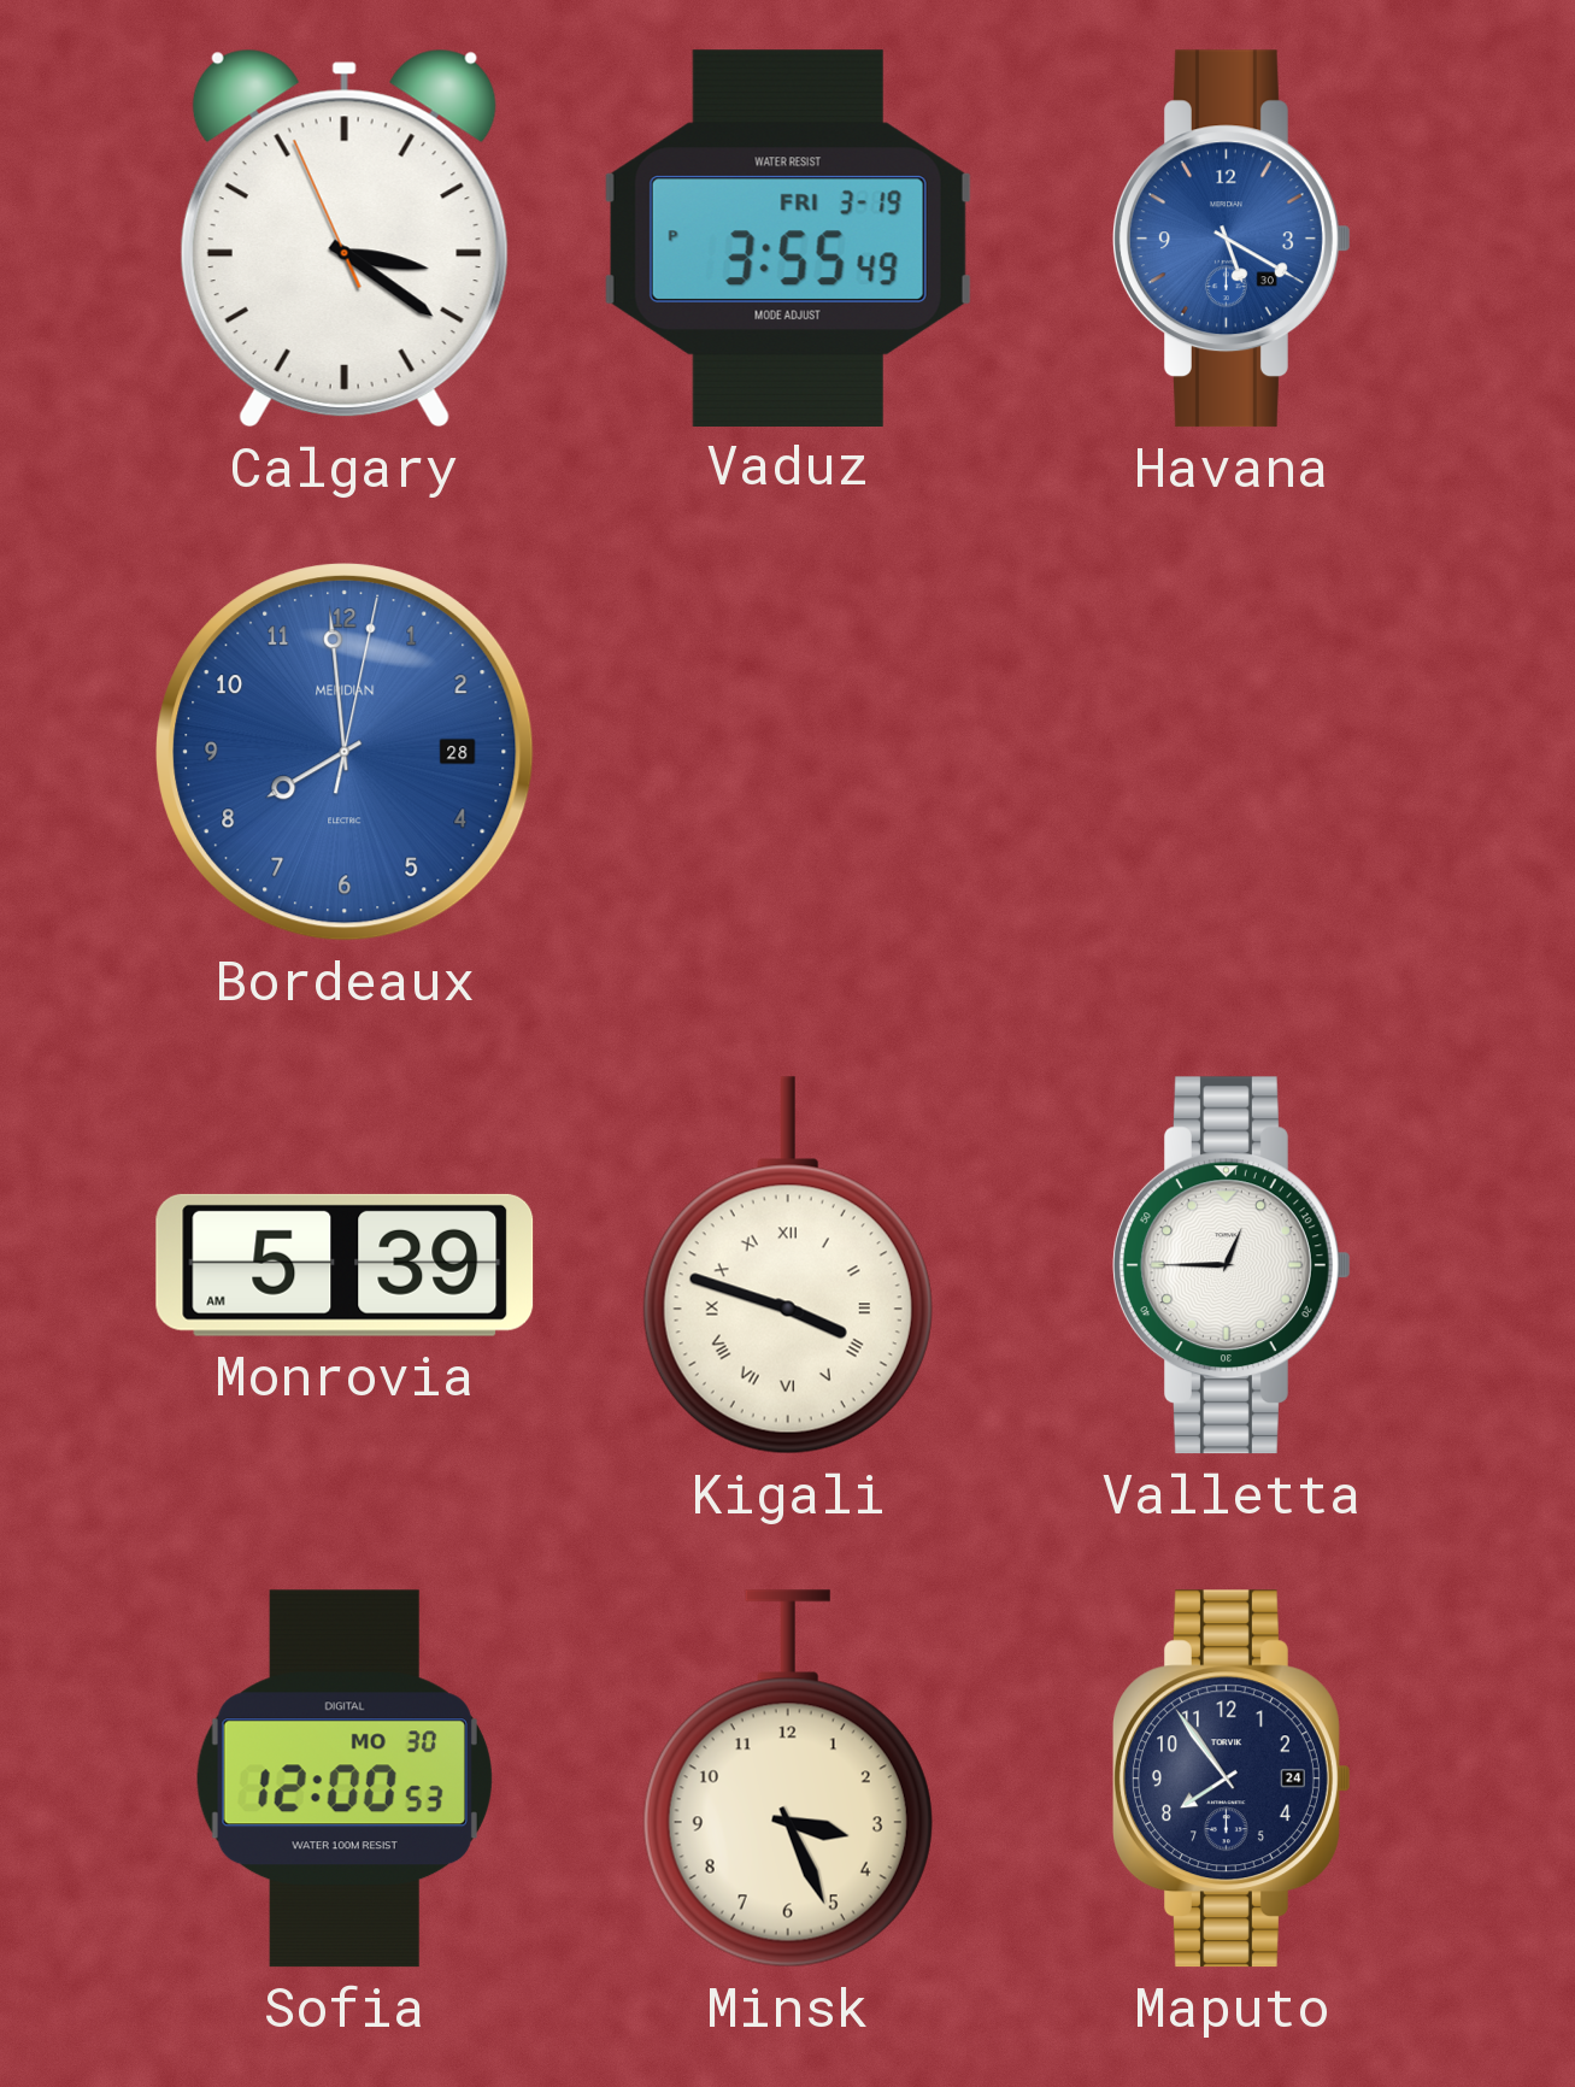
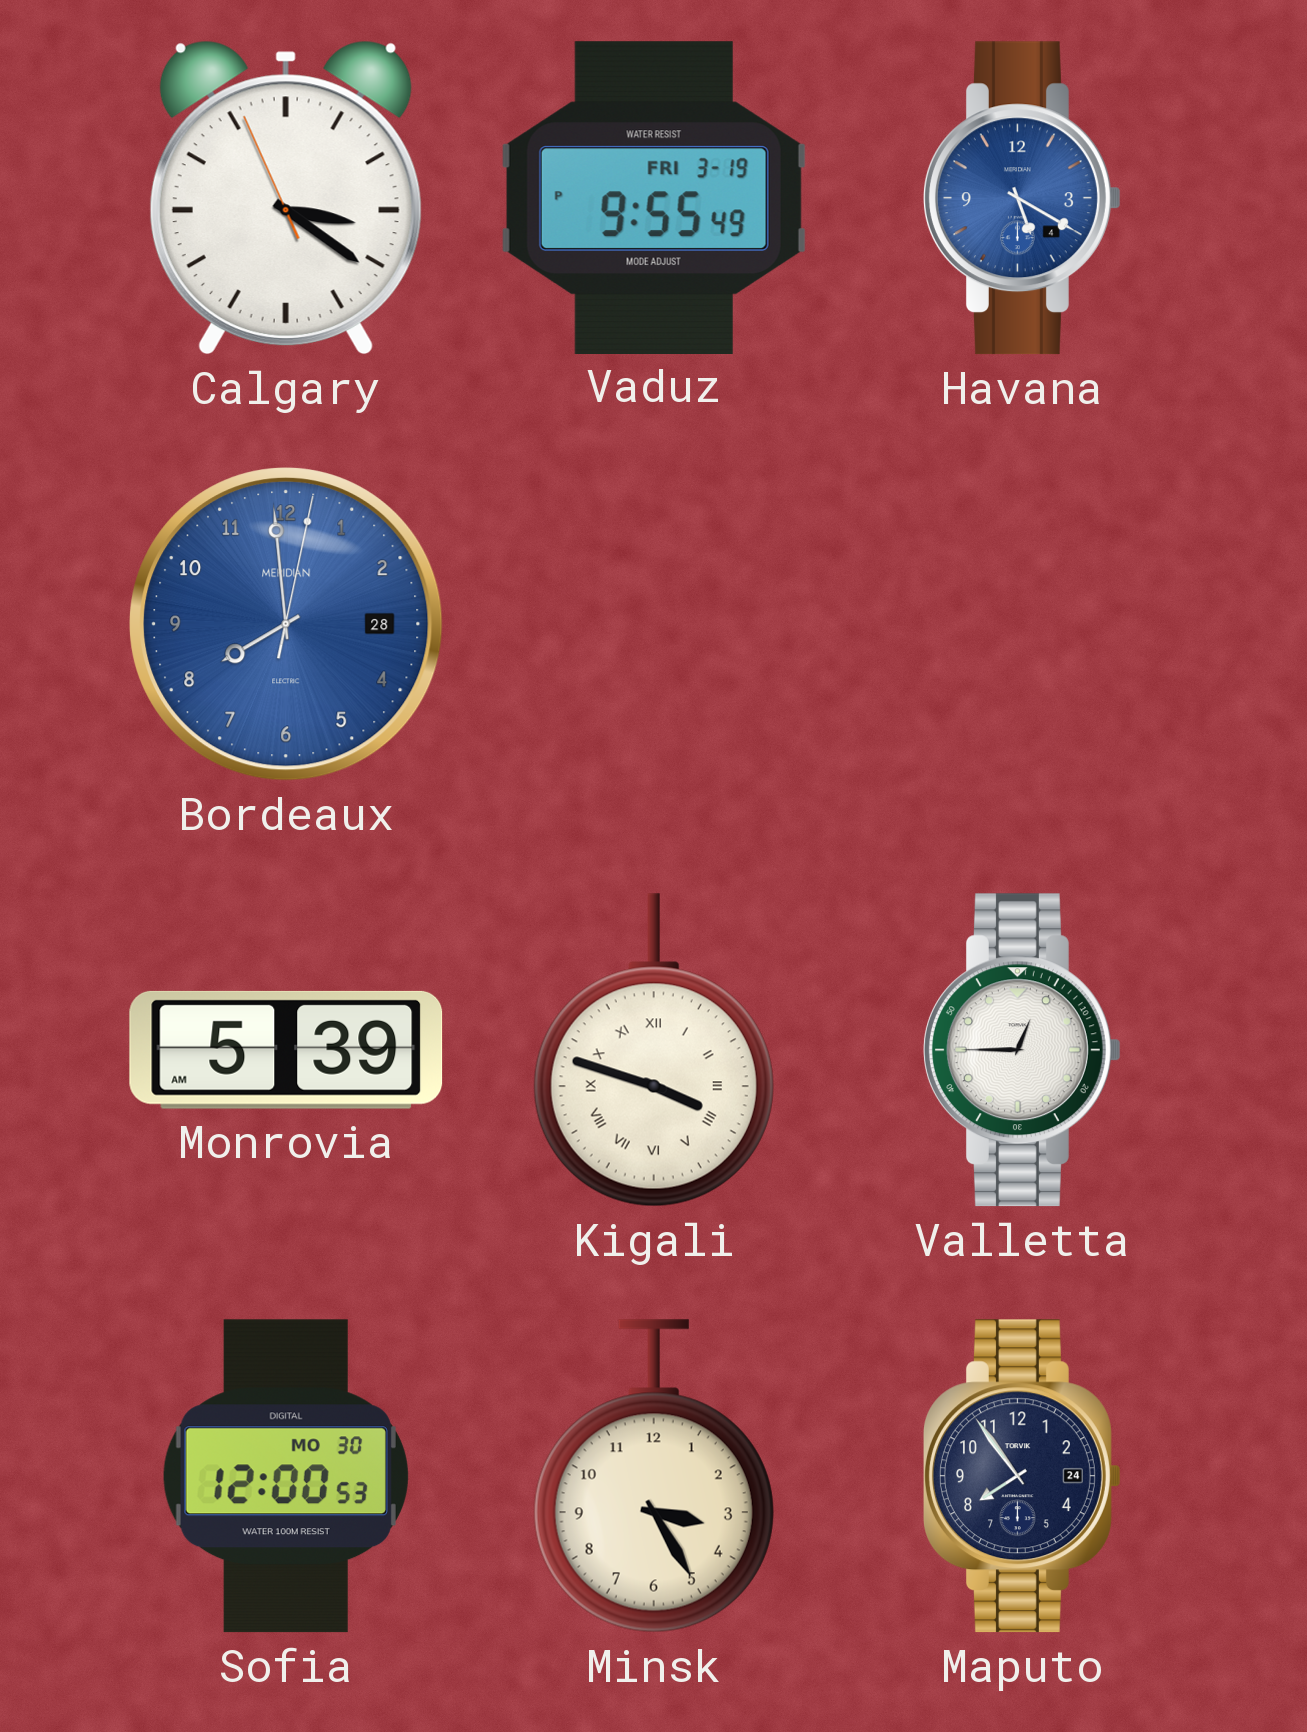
Vaduz: 3:55 -> 9:55
Havana date: 30 -> 4
Minsk: 3:26 -> 3:25
